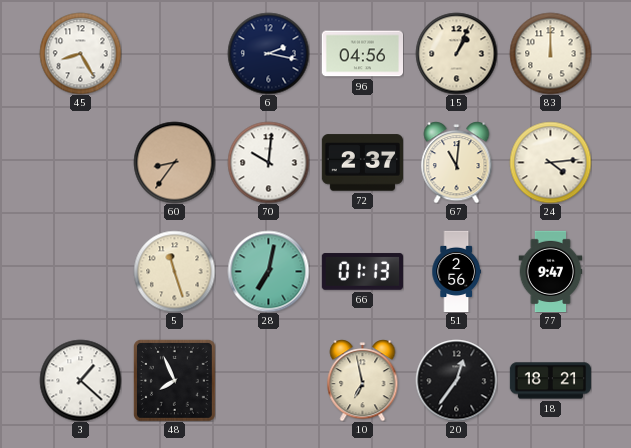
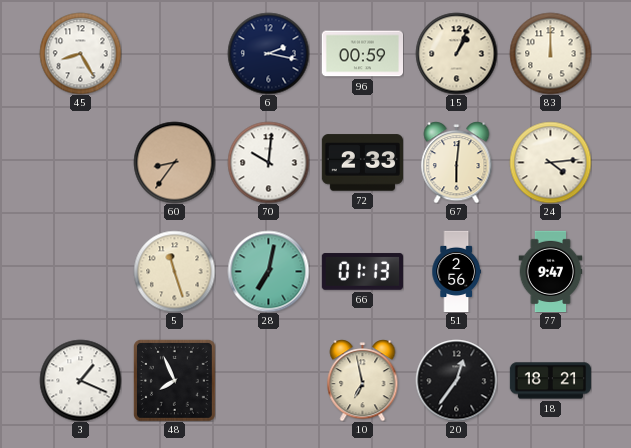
96: 04:56 -> 00:59
72: 2:37 -> 2:33
67: 11:01 -> 6:01
3: 1:22 -> 1:19
